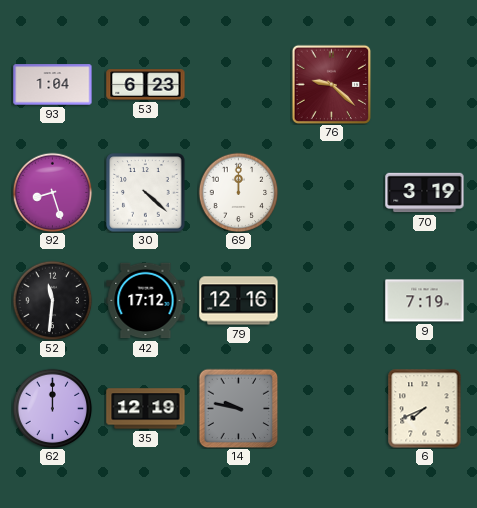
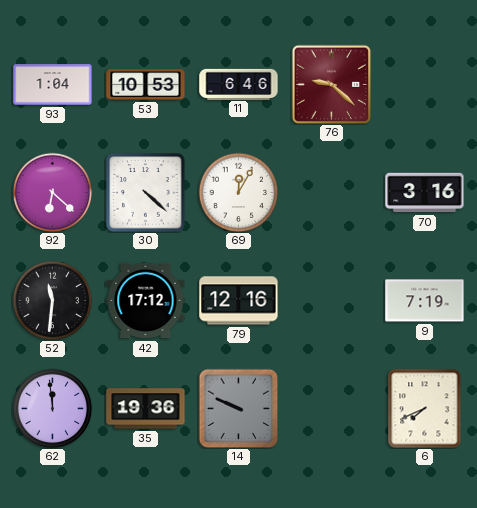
53: 6:23 -> 10:53
11: none -> 6:46
92: 8:27 -> 6:22
69: 12:00 -> 12:05
70: 3:19 -> 3:16
62: 12:00 -> 11:59
35: 12:19 -> 19:36
14: 9:47 -> 9:49
